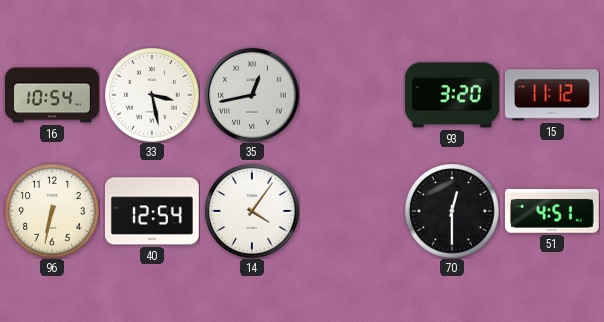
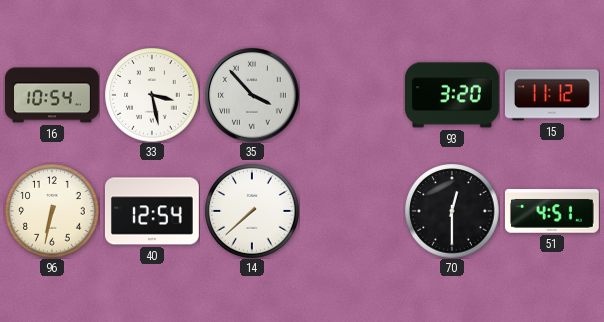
35: 12:43 -> 3:53
14: 4:06 -> 7:38
